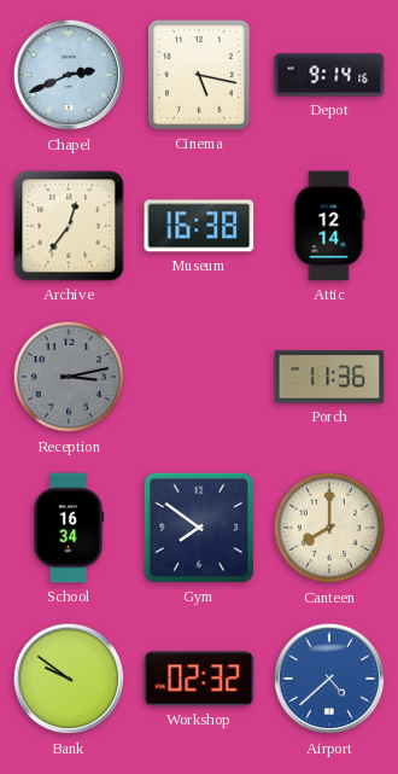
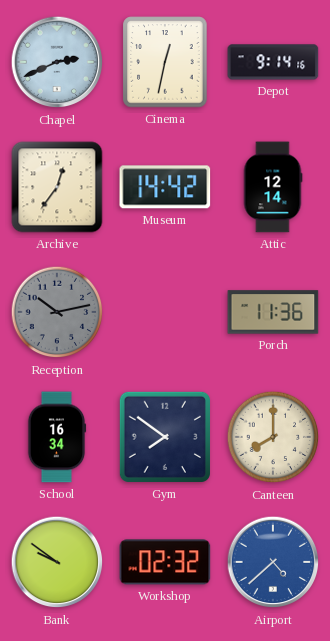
Cinema: 5:17 -> 12:32
Museum: 16:38 -> 14:42
Reception: 3:13 -> 10:13
